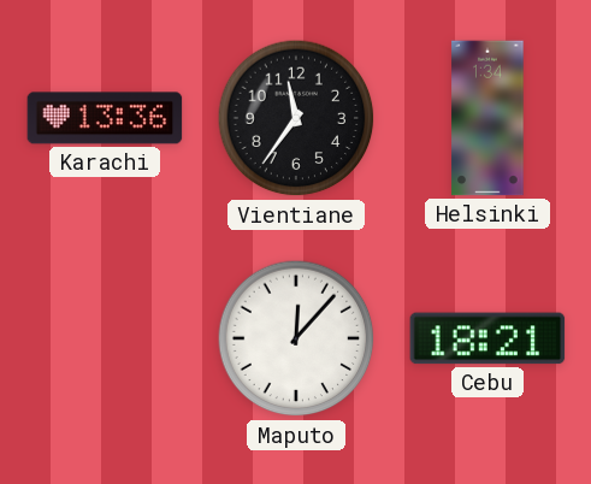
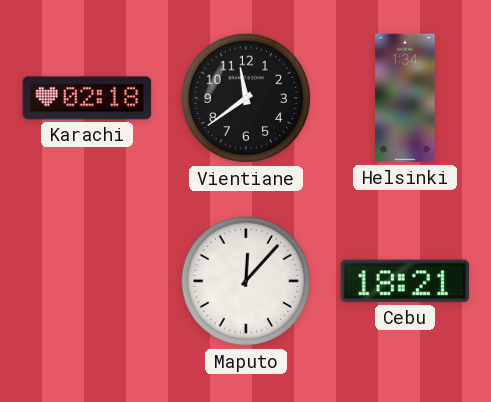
Karachi: 13:36 -> 02:18
Vientiane: 11:36 -> 11:39
